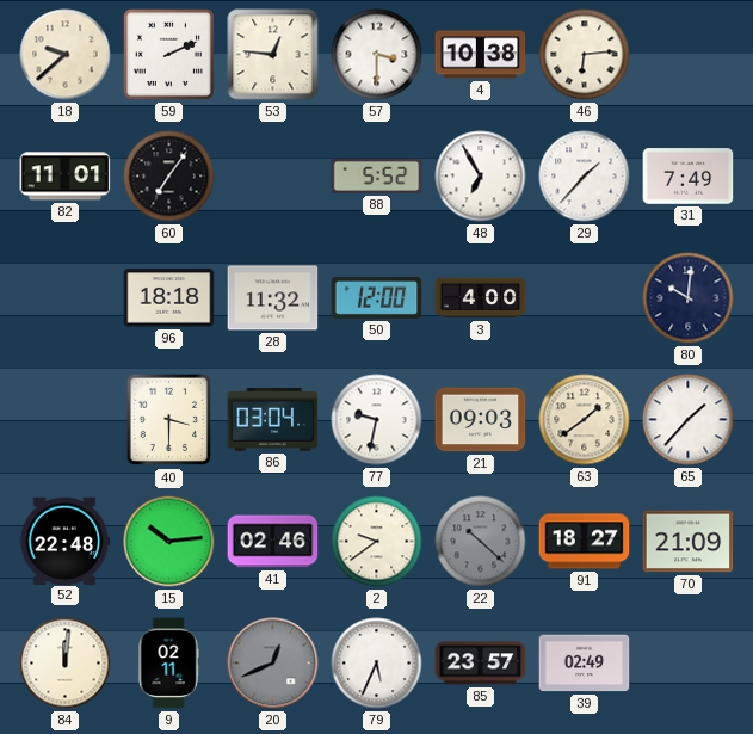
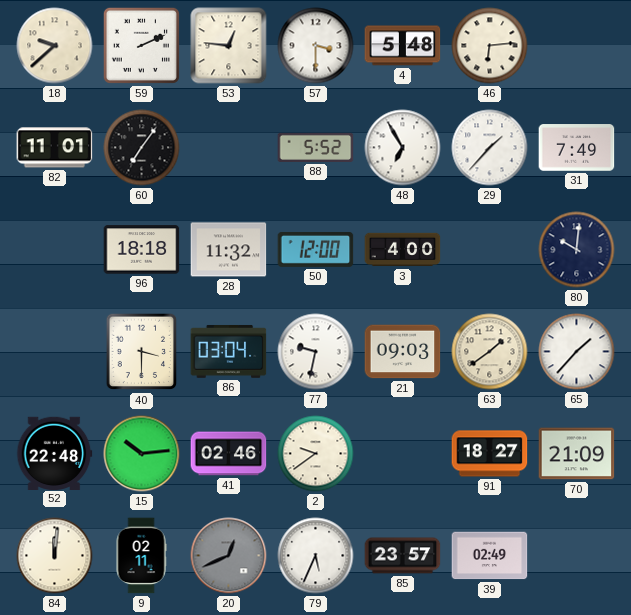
4: 10:38 -> 5:48
22: 10:22 -> none
